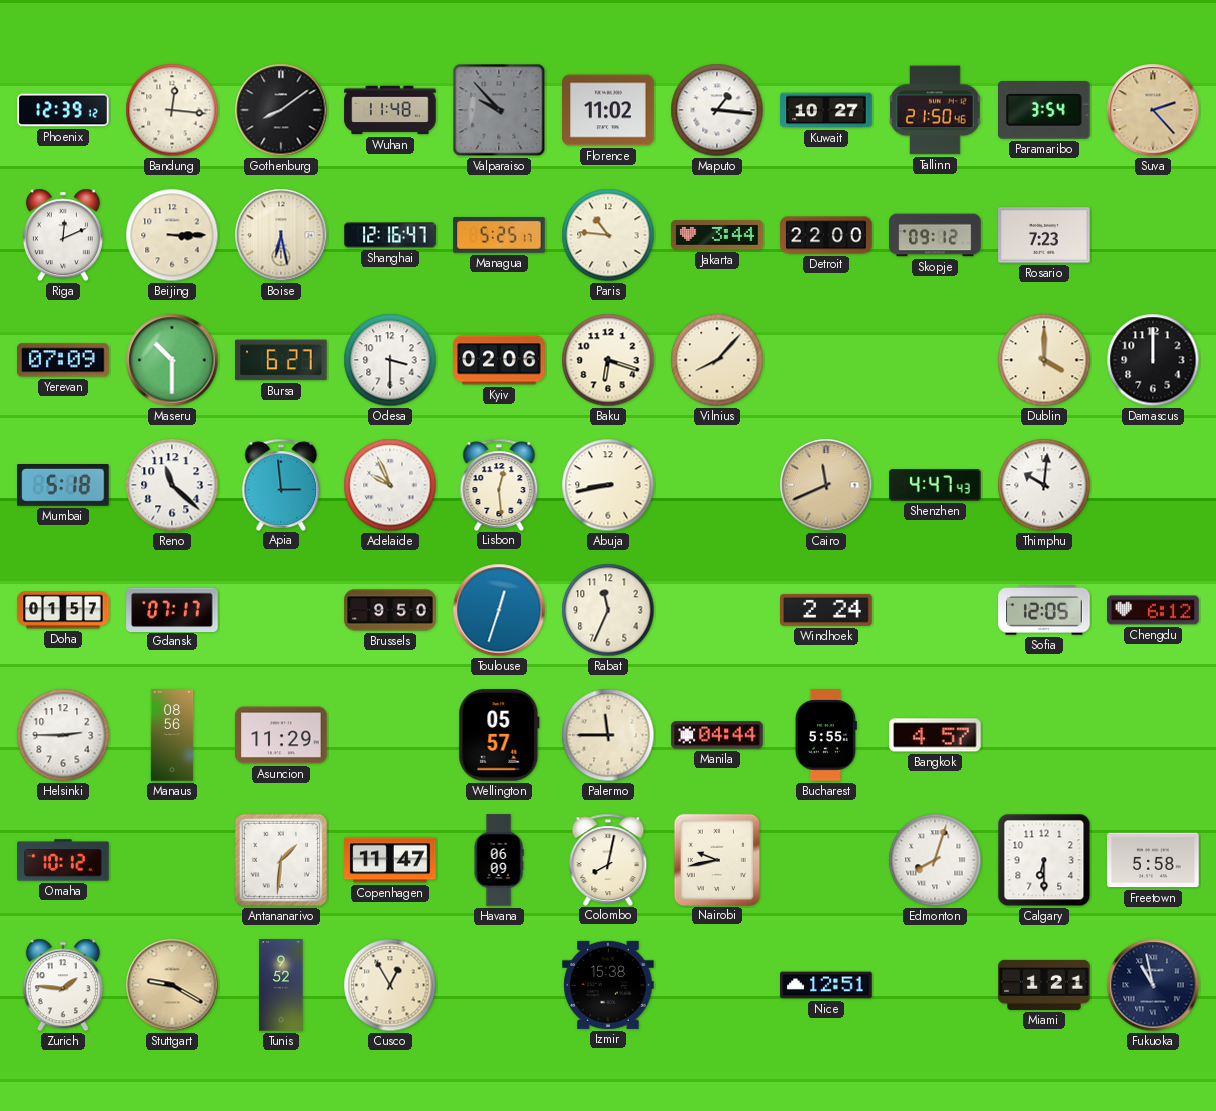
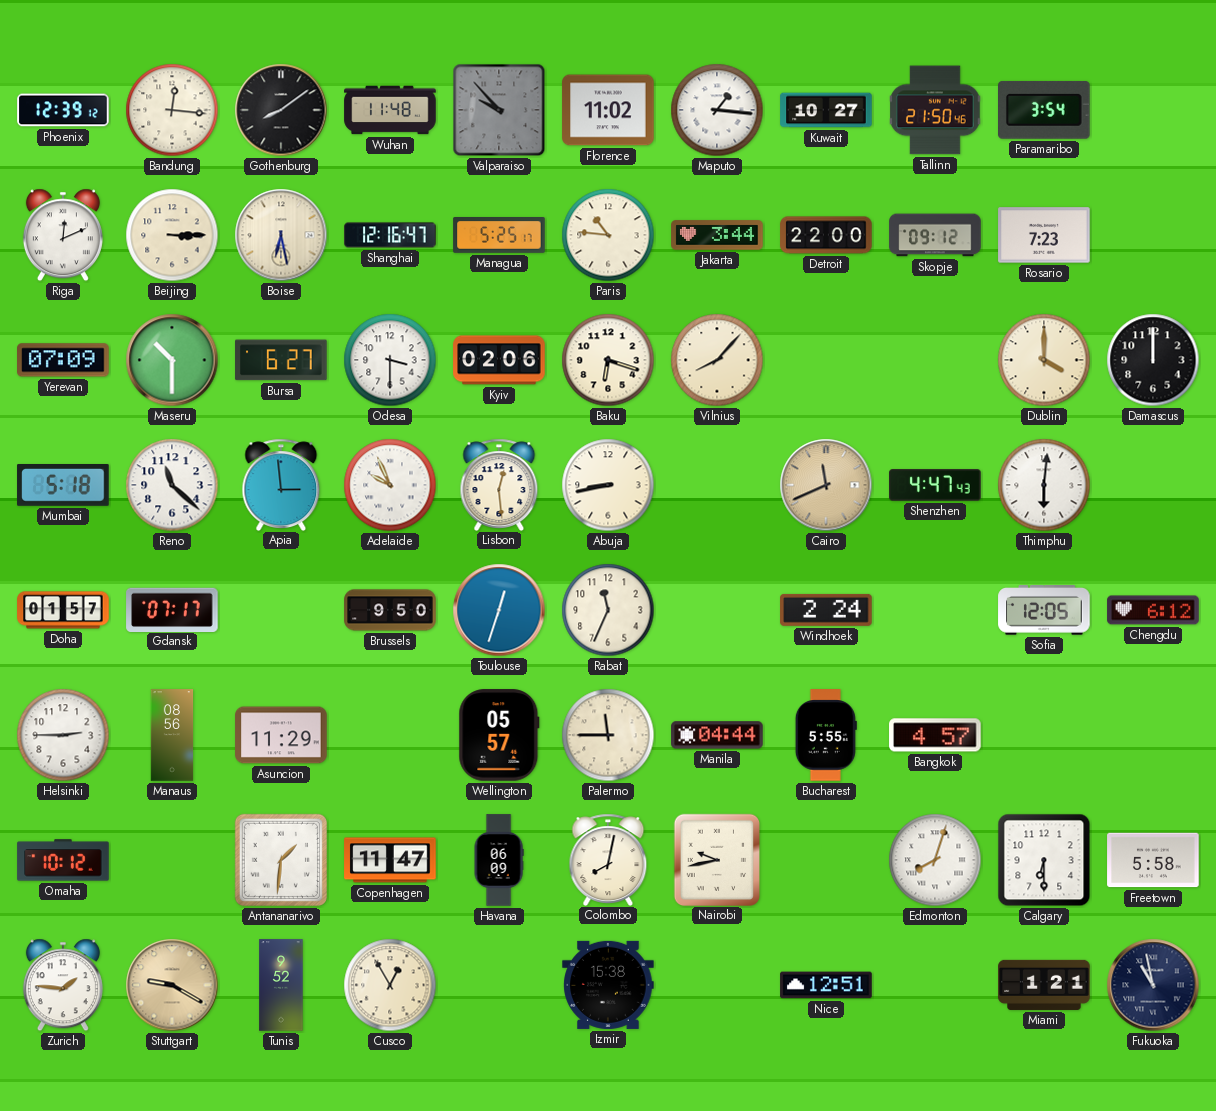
Suva: 2:23 -> none
Thimphu: 10:01 -> 6:01
